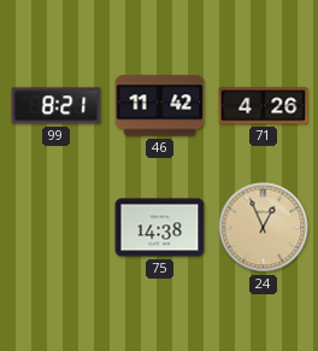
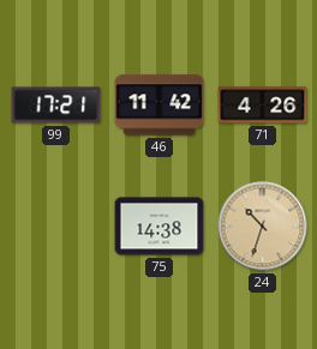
99: 8:21 -> 17:21
24: 12:56 -> 10:33
